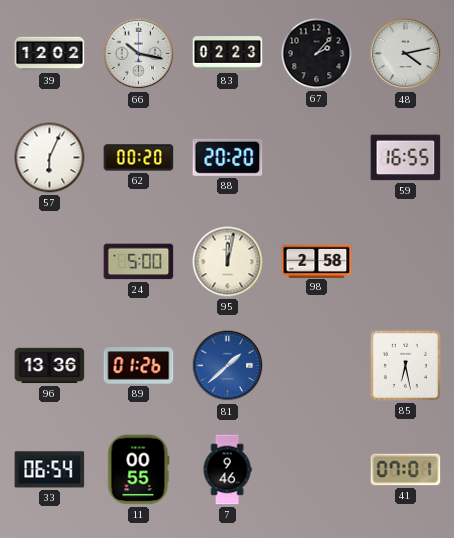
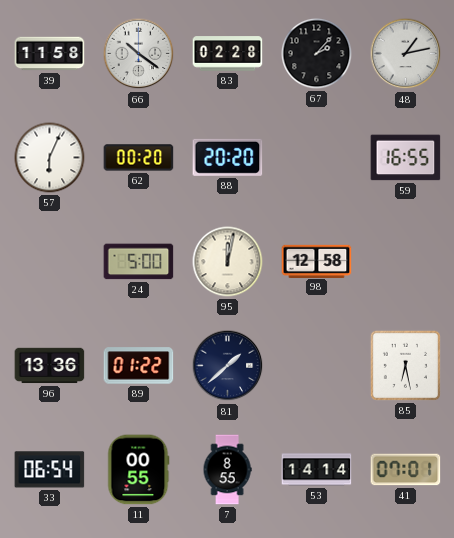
39: 12:02 -> 11:58
66: 10:17 -> 10:21
83: 02:23 -> 02:28
48: 4:13 -> 1:13
98: 2:58 -> 12:58
89: 01:26 -> 01:22
81 dial: blue -> navy
7: 9:46 -> 8:55
53: none -> 14:14
